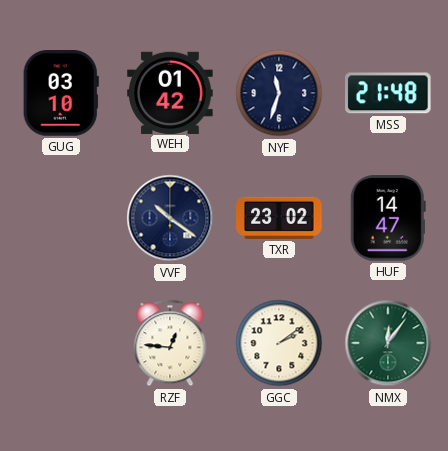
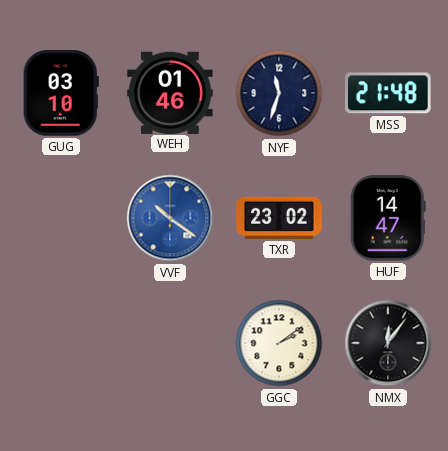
WEH: 01:42 -> 01:46
VVF dial: navy -> blue
RZF: 12:46 -> none
NMX dial: green -> black
